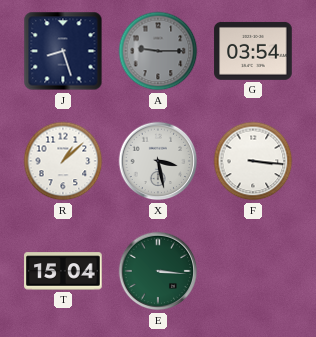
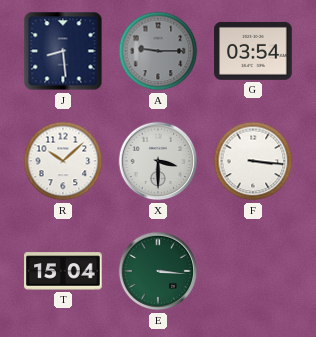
J: 8:27 -> 8:29
R: 1:08 -> 10:08
X: 3:28 -> 3:30
